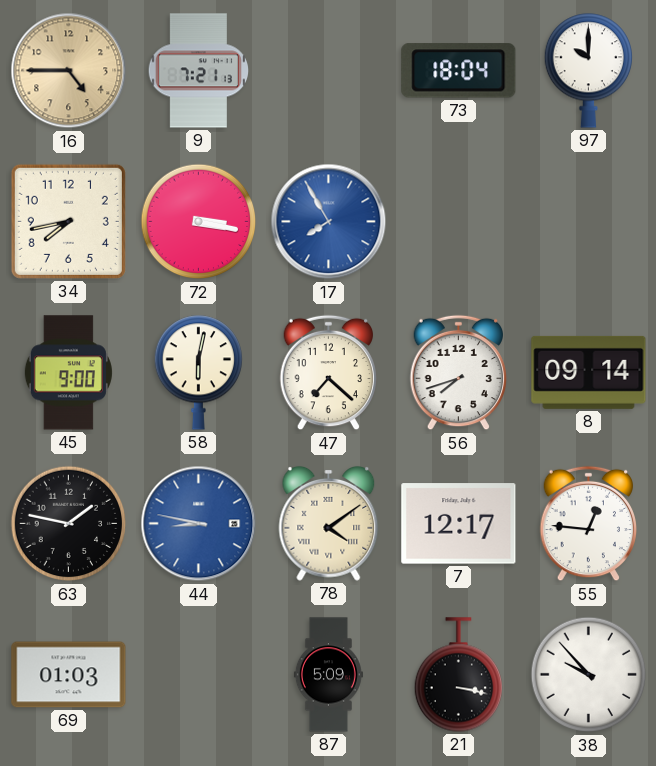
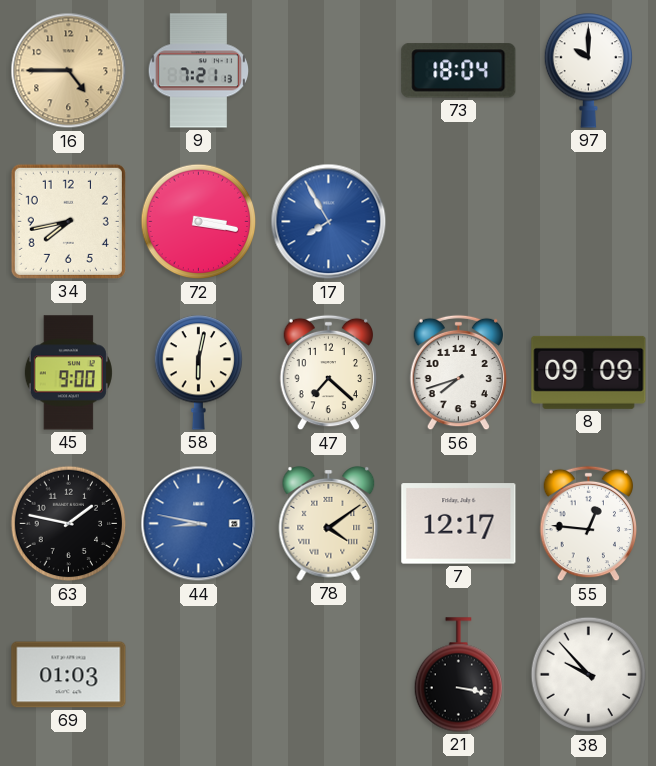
8: 09:14 -> 09:09
87: 5:09 -> none
